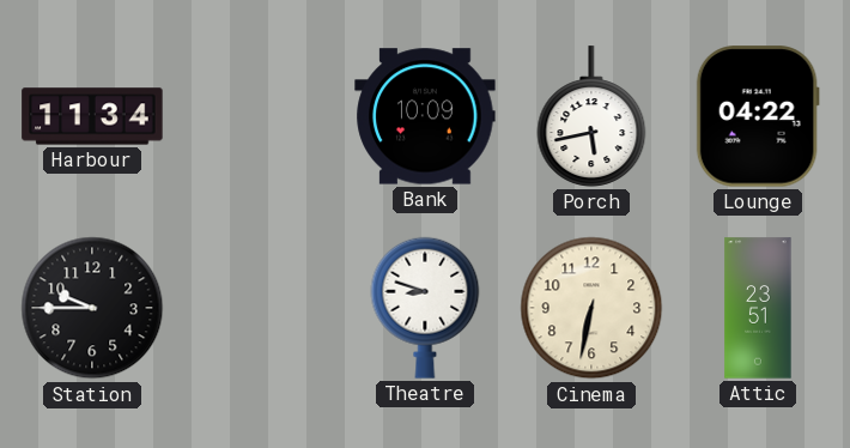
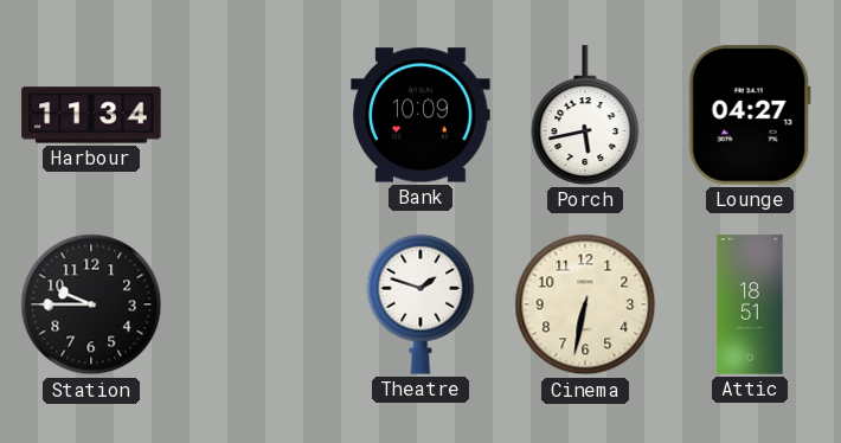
Lounge: 04:22 -> 04:27
Theatre: 8:48 -> 1:48
Attic: 23:51 -> 18:51
